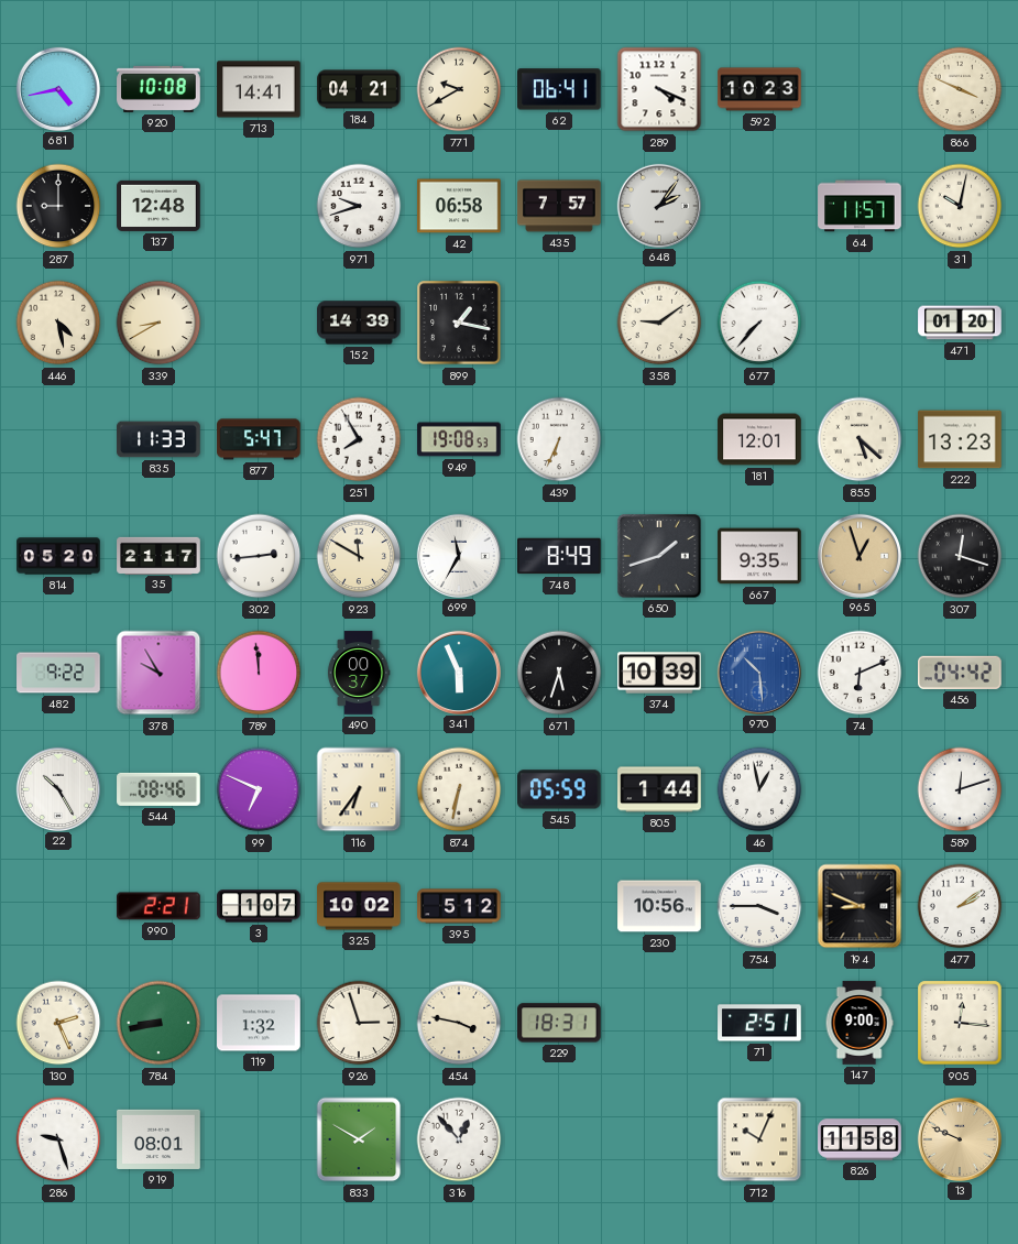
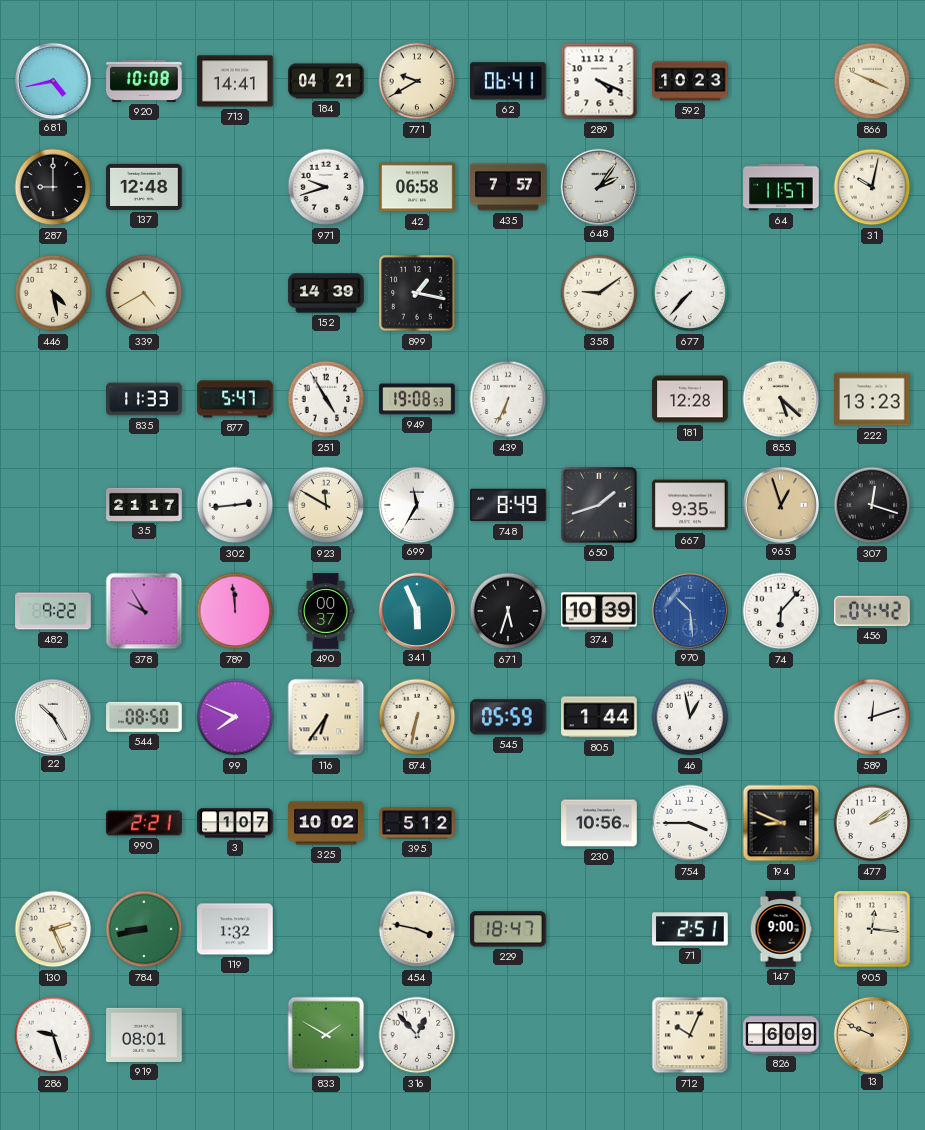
339: 8:40 -> 4:40
471: 01:20 -> none
251: 7:55 -> 4:55
181: 12:01 -> 12:28
814: 05:20 -> none
74: 6:11 -> 6:07
544: 08:46 -> 08:50
99: 6:49 -> 7:49
926: 2:57 -> none
229: 18:31 -> 18:47
826: 11:58 -> 6:09
